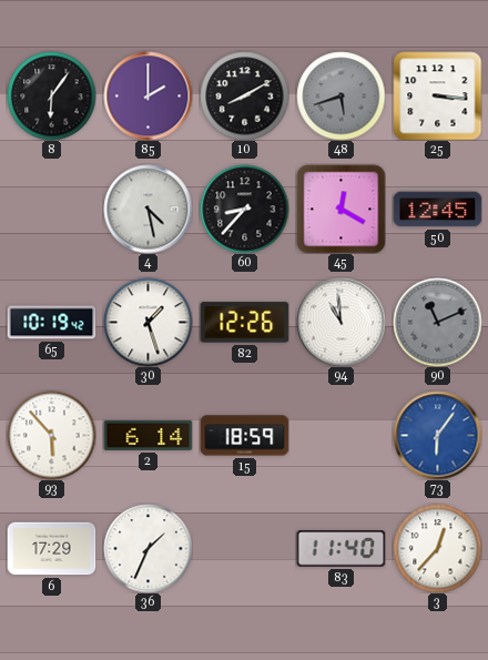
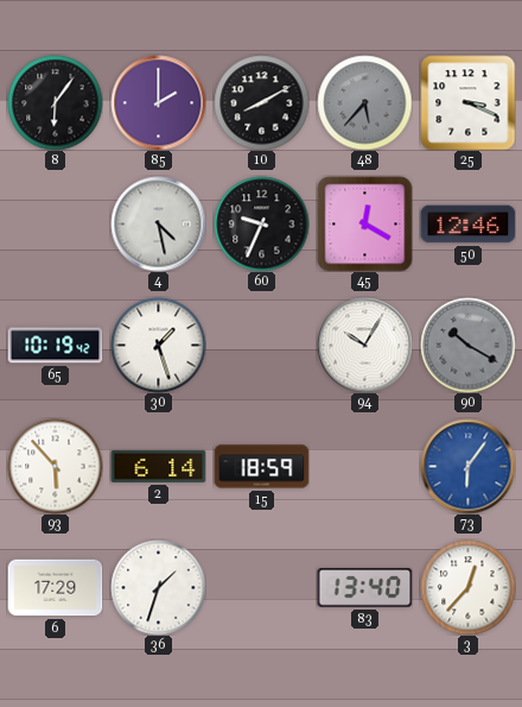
48: 5:42 -> 5:37
25: 3:16 -> 3:19
60: 8:37 -> 9:34
50: 12:45 -> 12:46
82: 12:26 -> none
94: 10:59 -> 10:05
90: 11:11 -> 10:20
36: 1:34 -> 1:33
83: 11:40 -> 13:40
